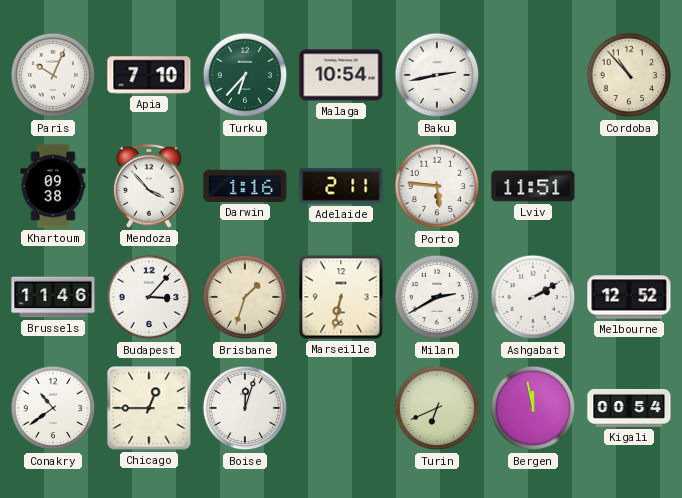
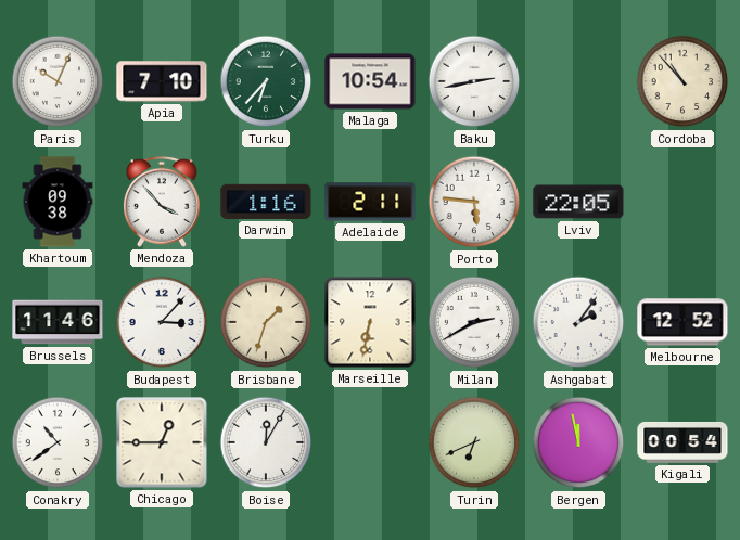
Lviv: 11:51 -> 22:05
Ashgabat: 2:10 -> 2:06
Boise: 12:03 -> 12:05
